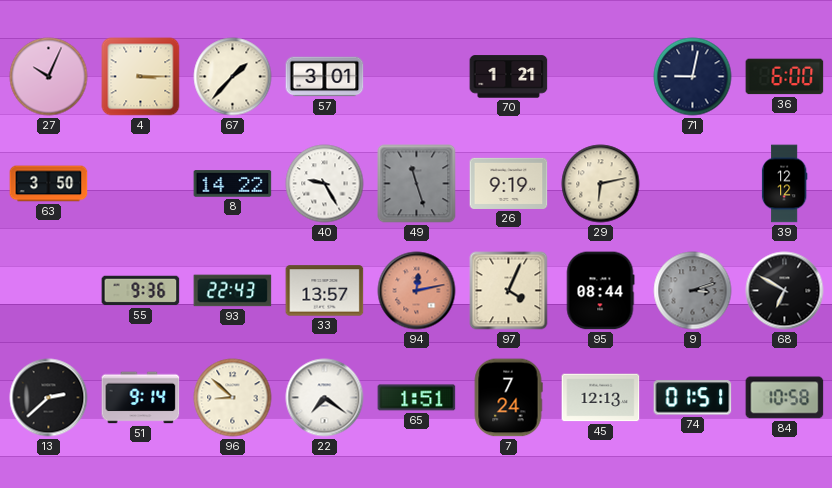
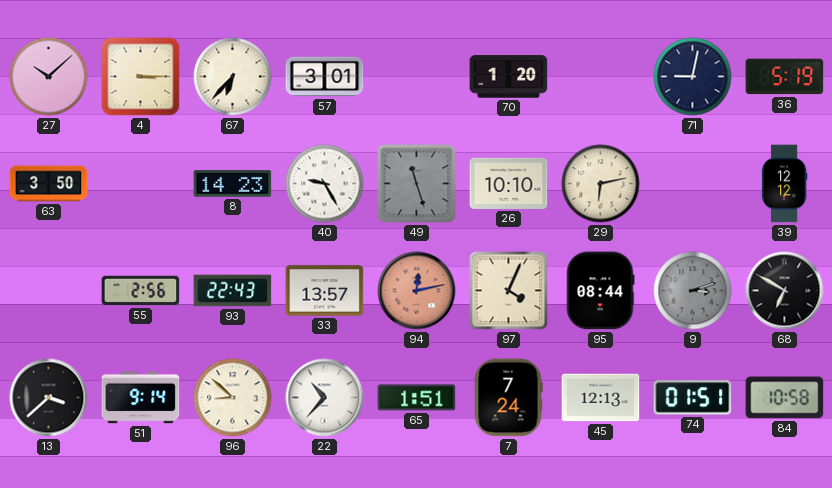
27: 10:04 -> 10:08
67: 1:37 -> 6:37
70: 1:21 -> 1:20
36: 6:00 -> 5:19
8: 14:22 -> 14:23
26: 9:19 -> 10:10
55: 9:36 -> 2:56
13: 2:38 -> 3:38
22: 7:21 -> 10:37
